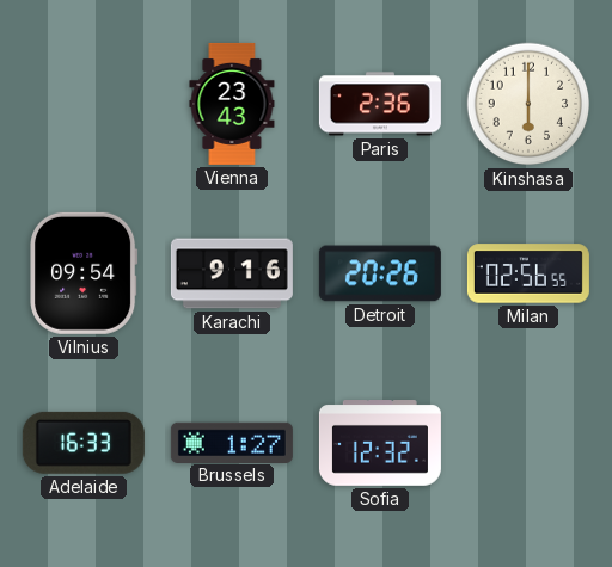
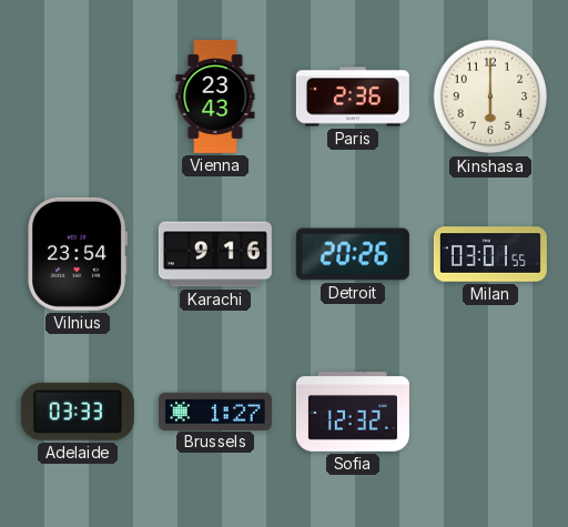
Vilnius: 09:54 -> 23:54
Milan: 02:56 -> 03:01
Adelaide: 16:33 -> 03:33
